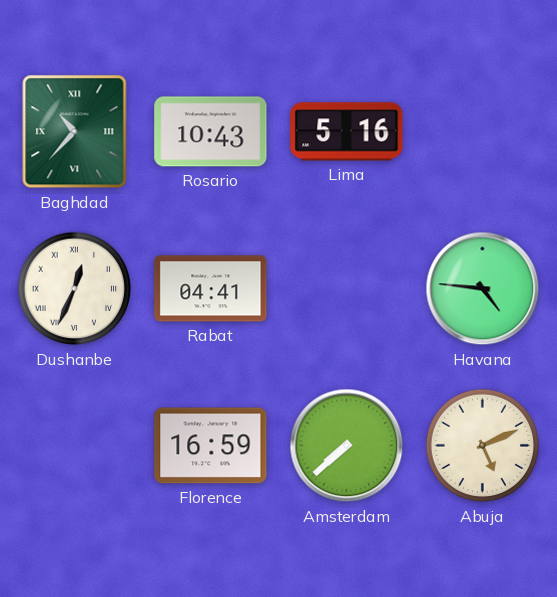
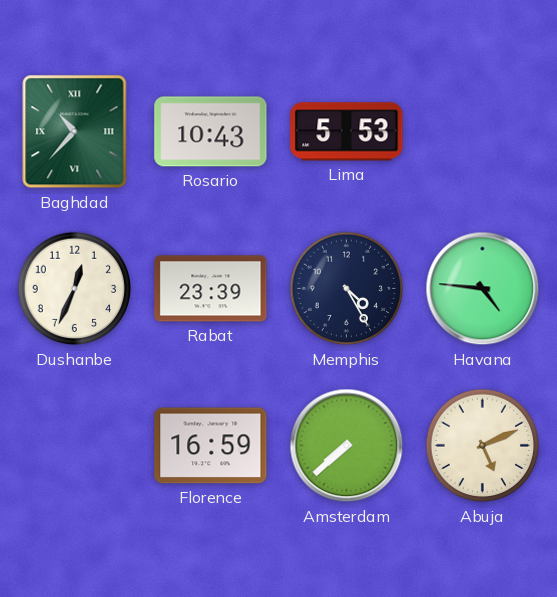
Lima: 5:16 -> 5:53
Dushanbe numerals: Roman -> Arabic
Rabat: 04:41 -> 23:39
Memphis: none -> 4:25
